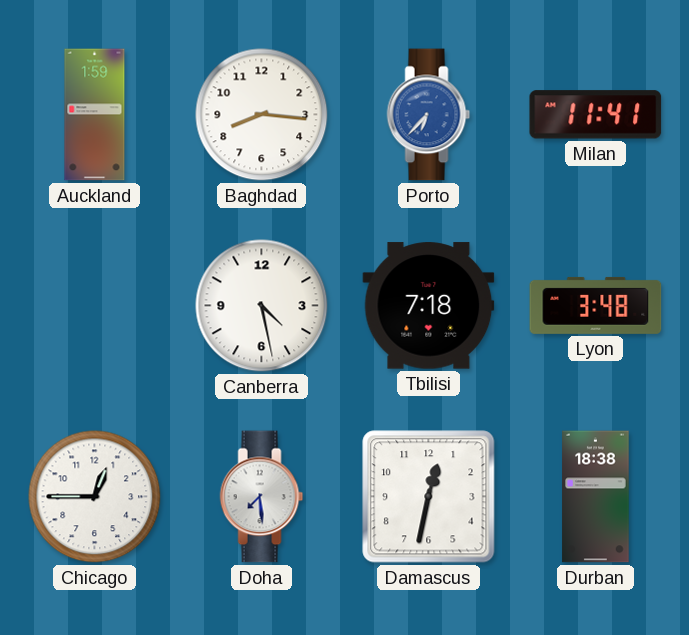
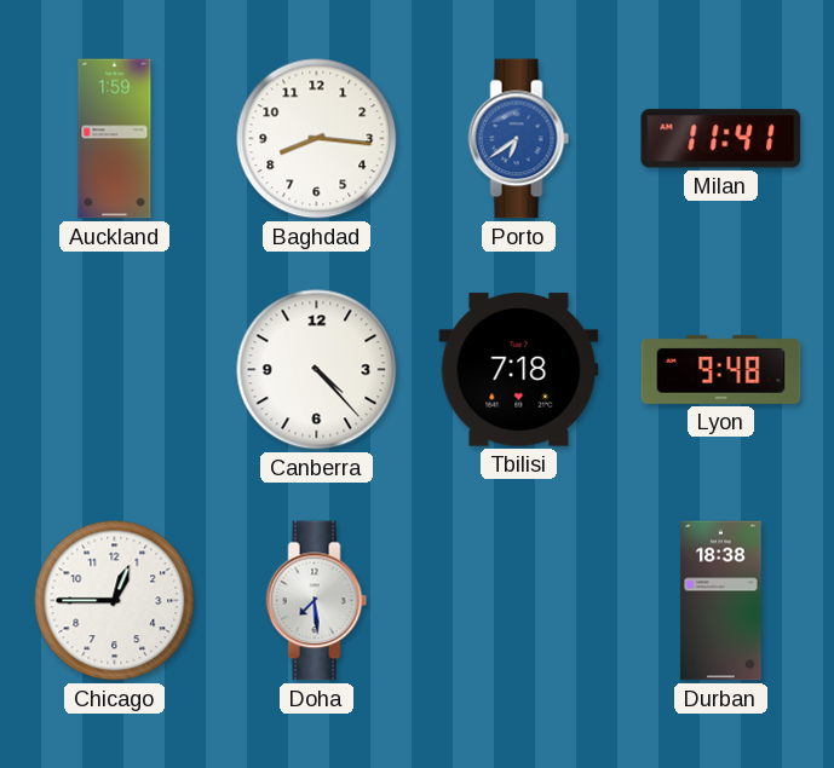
Porto: 6:37 -> 6:39
Canberra: 4:28 -> 4:23
Lyon: 3:48 -> 9:48
Damascus: 12:32 -> none
